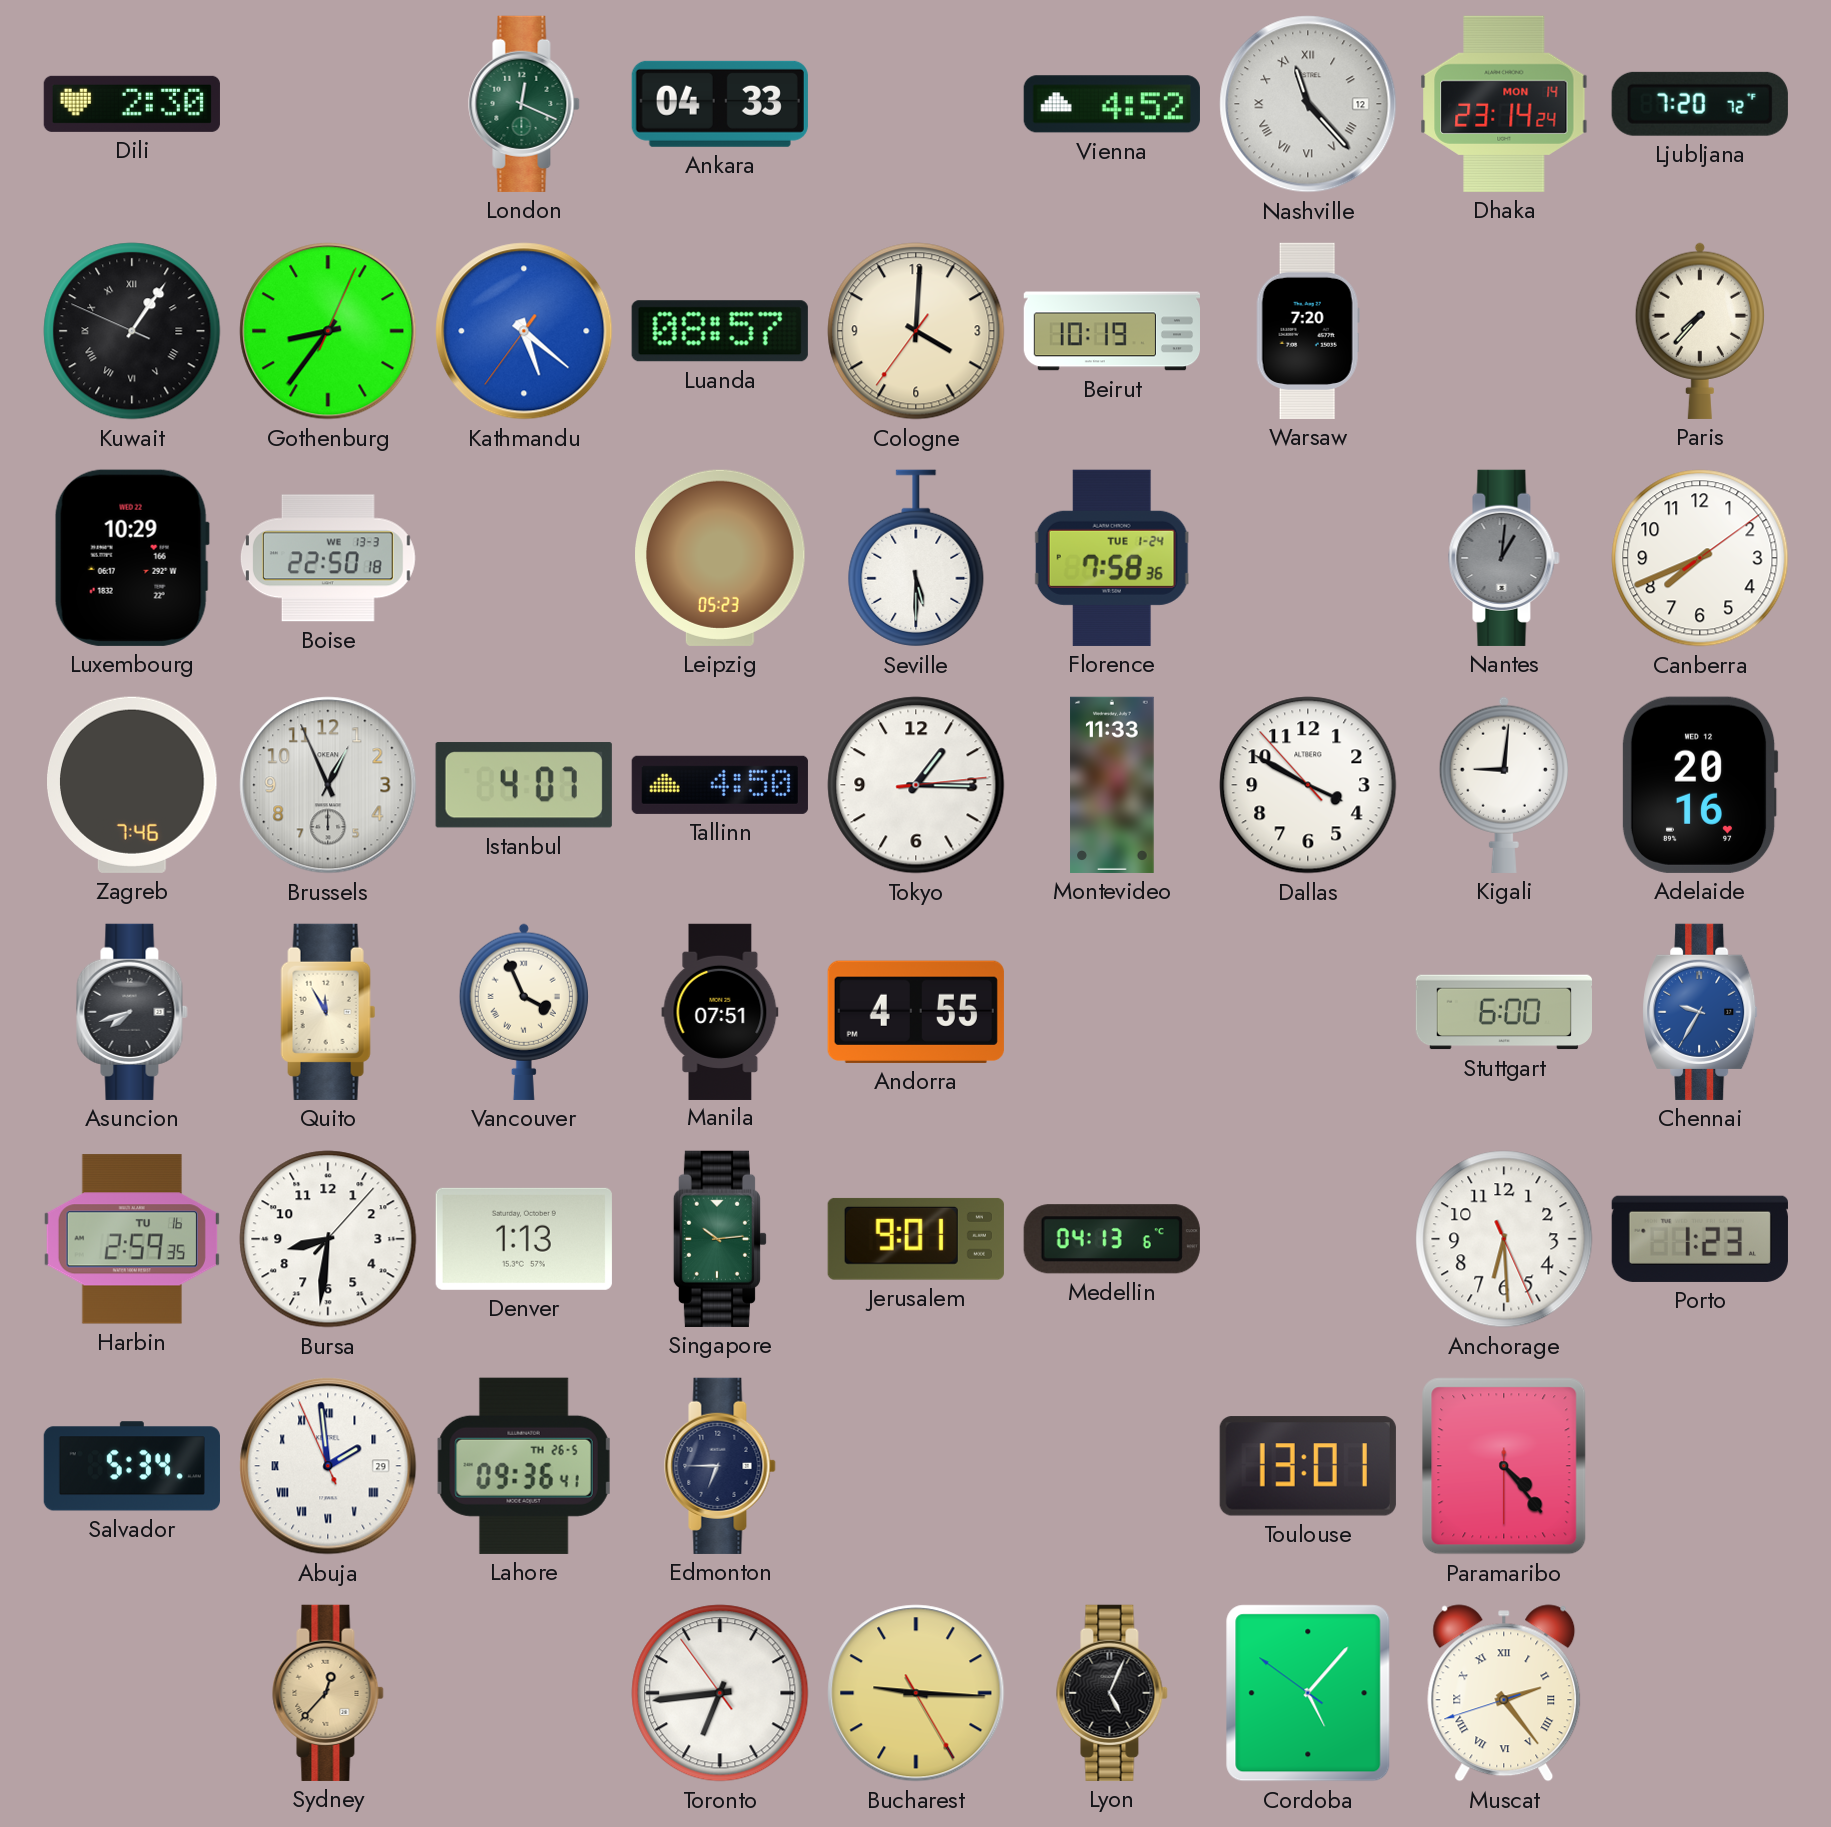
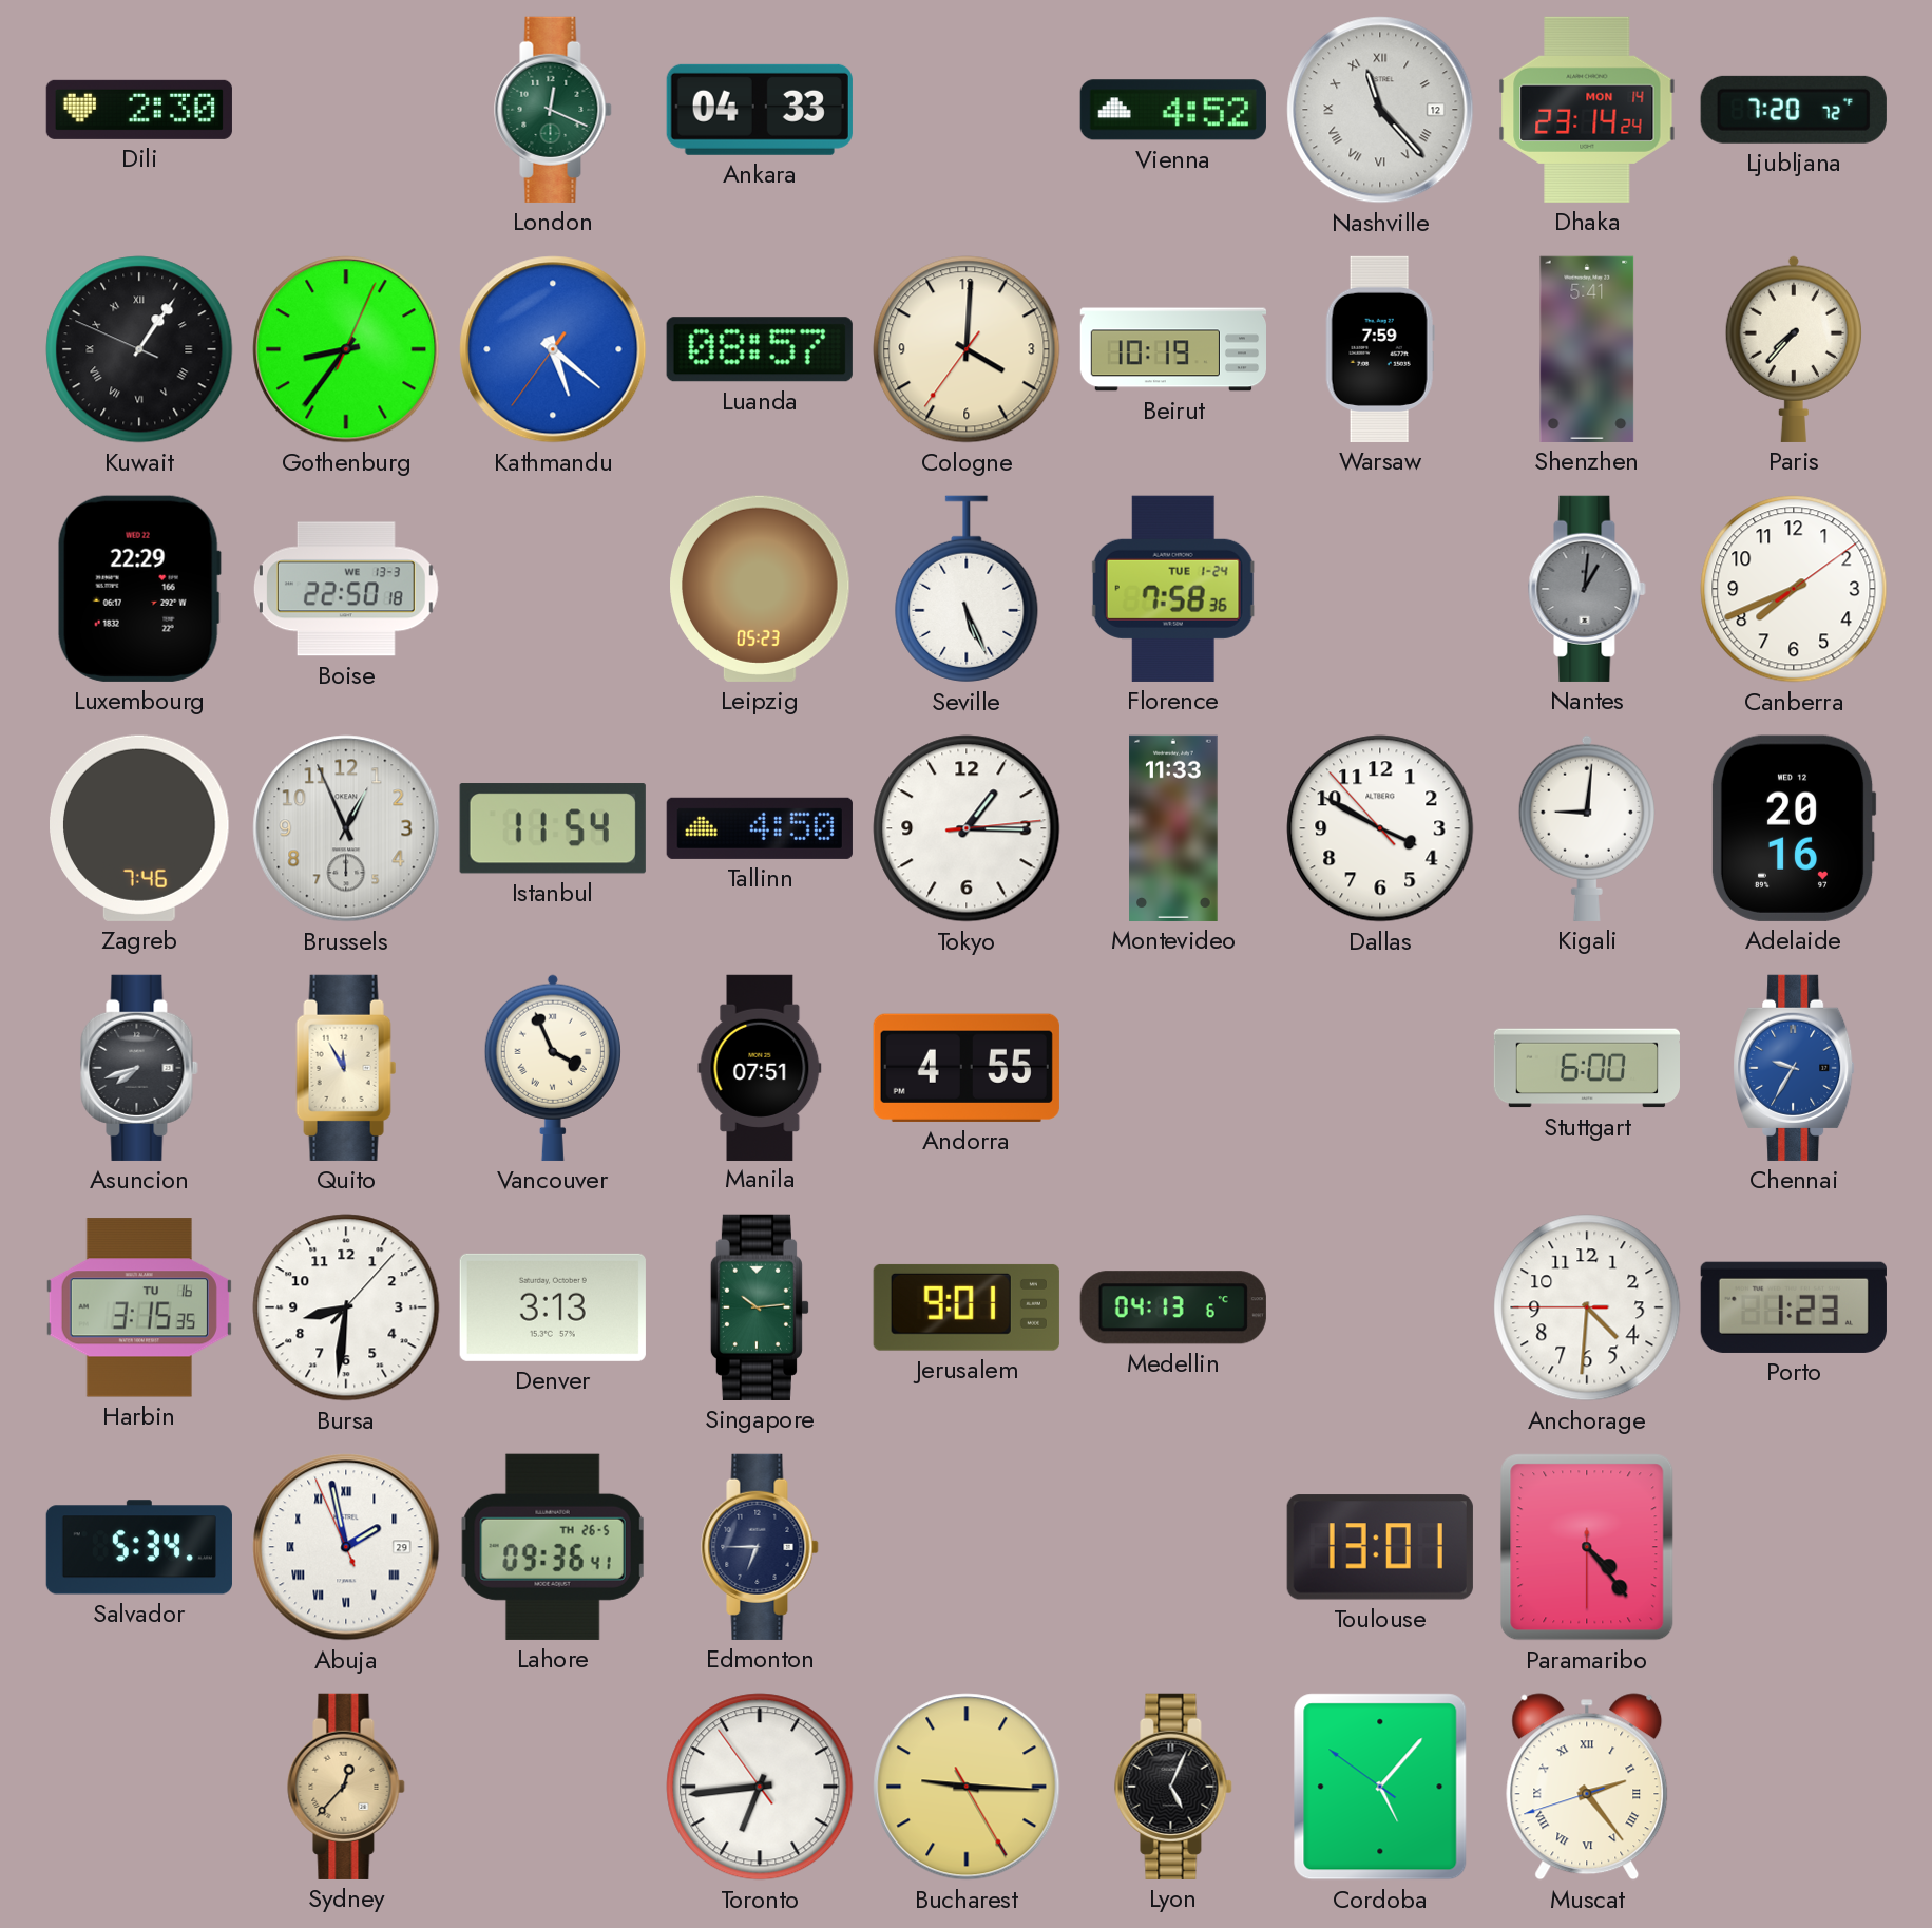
Warsaw: 7:20 -> 7:59
Shenzhen: none -> 5:41
Luxembourg: 10:29 -> 22:29
Seville: 5:30 -> 5:26
Istanbul: 4:07 -> 11:54
Harbin: 2:59 -> 3:15
Denver: 1:13 -> 3:13
Anchorage: 6:29 -> 4:30
Abuja: 1:58 -> 1:57
